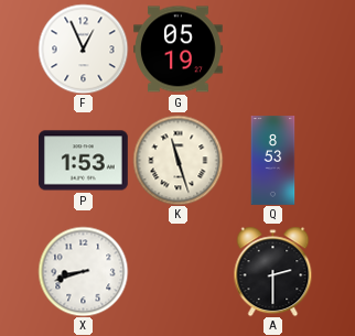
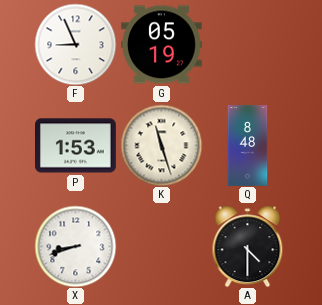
F: 12:56 -> 8:56
Q: 8:53 -> 8:48
A: 2:30 -> 4:30
